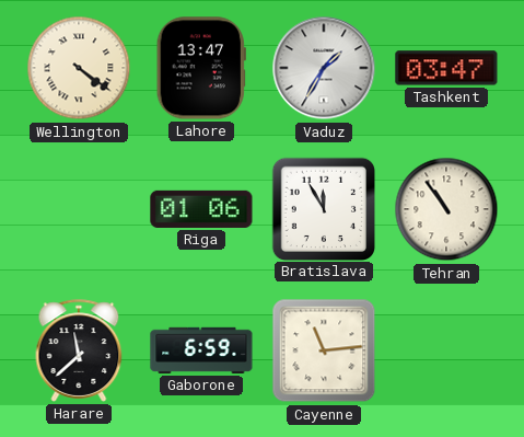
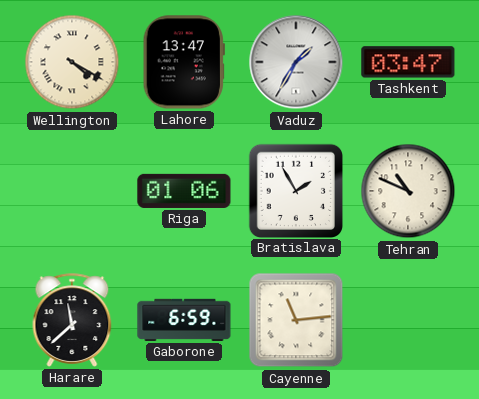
Wellington: 4:21 -> 4:20
Bratislava: 11:55 -> 1:55
Tehran: 10:54 -> 10:49
